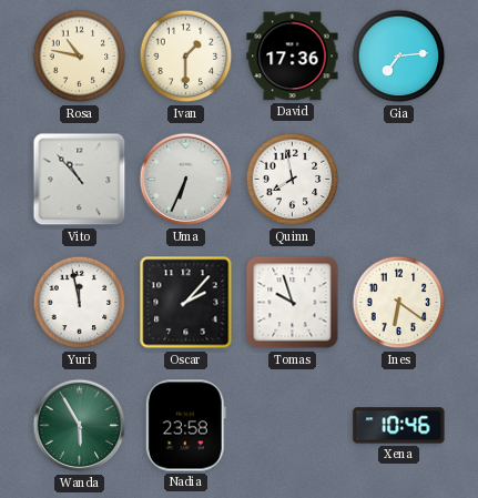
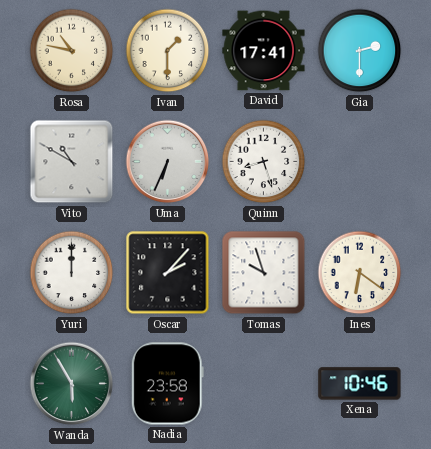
David: 17:36 -> 17:41
Gia: 7:14 -> 2:30
Vito: 10:53 -> 10:50
Quinn: 7:58 -> 8:27
Yuri: 11:58 -> 12:00
